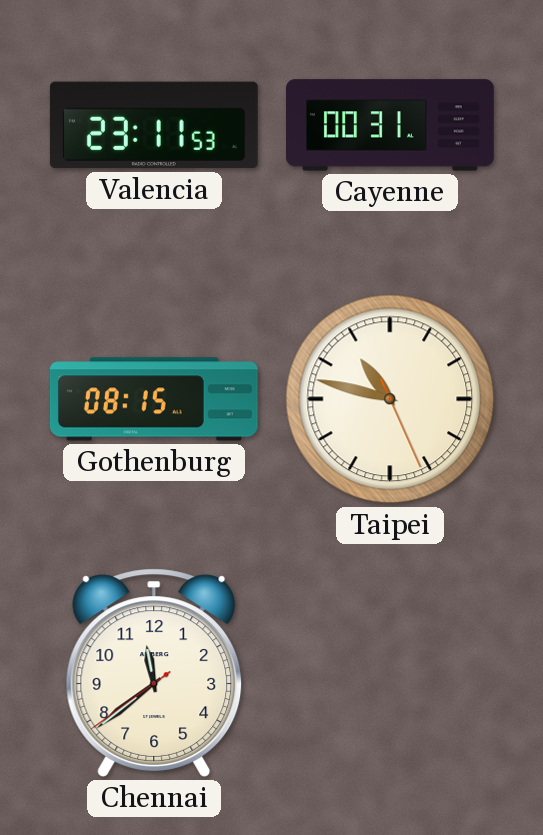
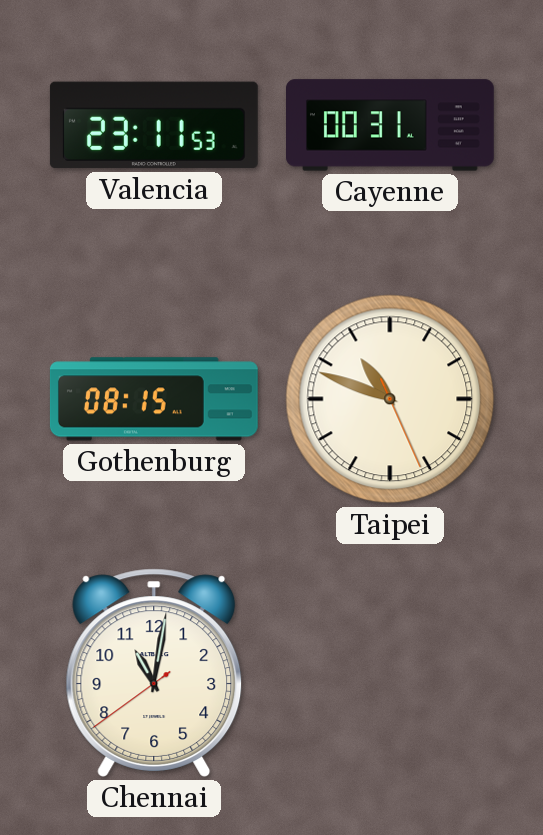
Taipei: 10:47 -> 10:48
Chennai: 11:38 -> 11:01
